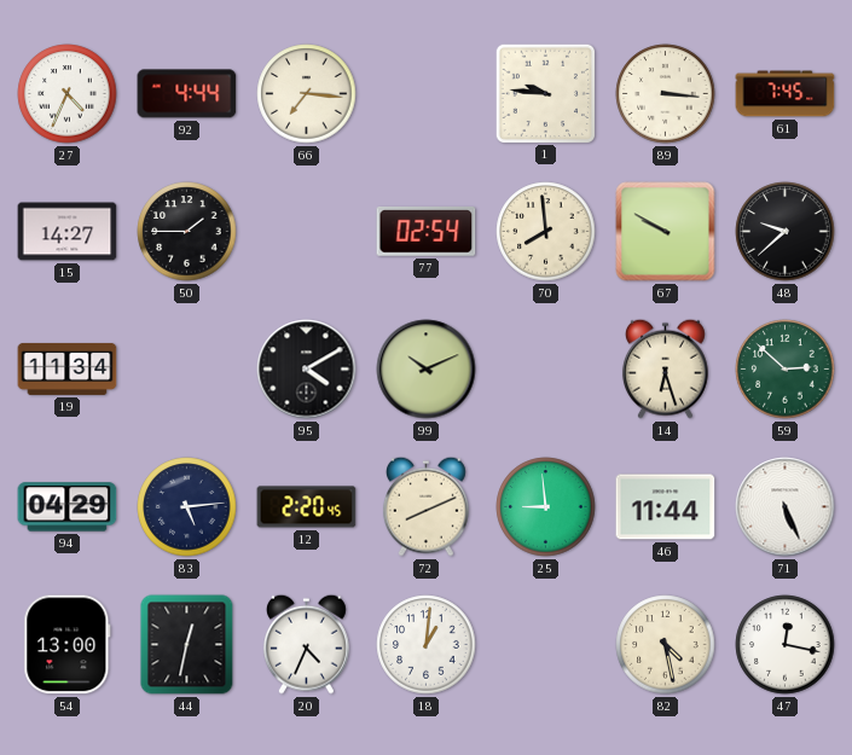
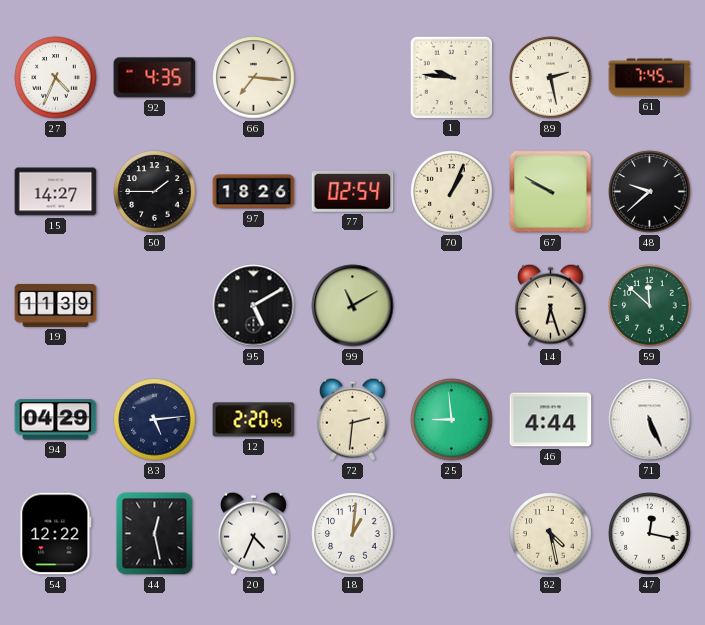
92: 4:44 -> 4:35
89: 3:16 -> 2:28
97: none -> 18:26
70: 7:59 -> 1:04
19: 11:34 -> 11:39
95: 4:10 -> 5:10
99: 10:11 -> 11:10
59: 2:52 -> 11:52
72: 8:11 -> 2:31
46: 11:44 -> 4:44
54: 13:00 -> 12:22
44: 12:32 -> 12:28
